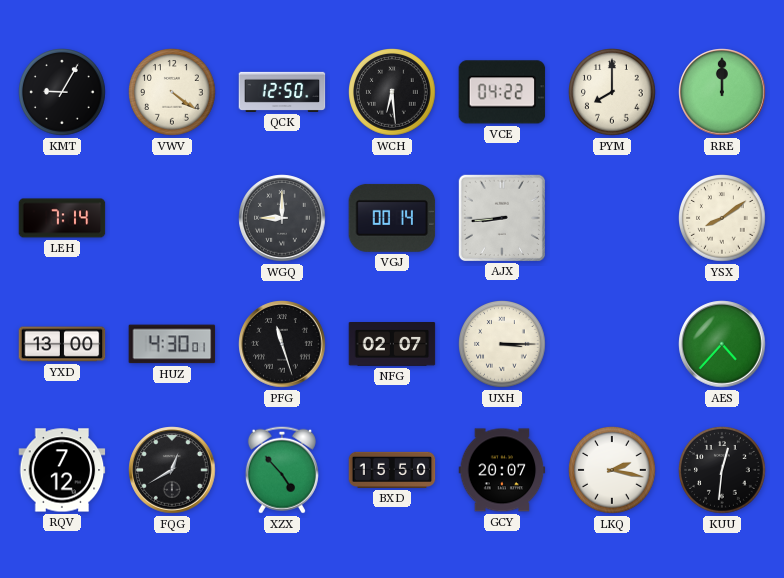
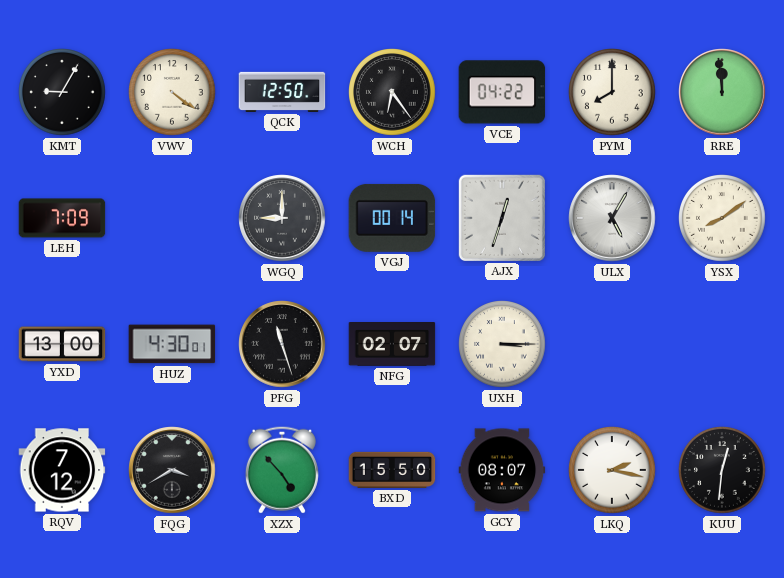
WCH: 6:29 -> 6:24
RRE: 12:00 -> 11:59
LEH: 7:14 -> 7:09
AJX: 8:44 -> 12:33
ULX: none -> 5:05
AES: 4:37 -> none
FQG: 12:40 -> 3:40
GCY: 20:07 -> 08:07
